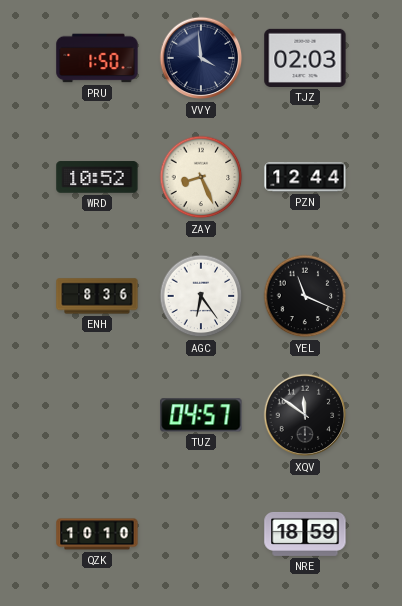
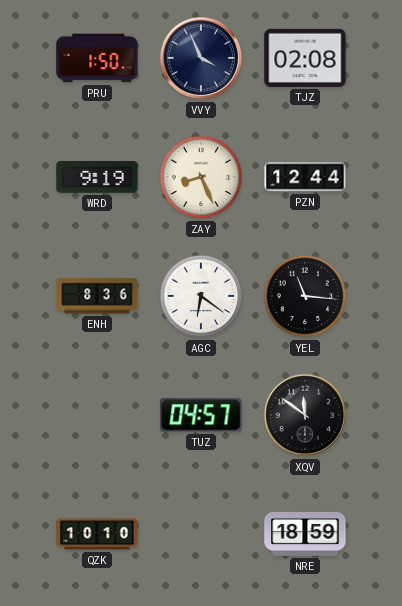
VVY: 3:59 -> 3:56
TJZ: 02:03 -> 02:08
WRD: 10:52 -> 9:19
AGC: 6:24 -> 6:21
YEL: 11:19 -> 11:16
